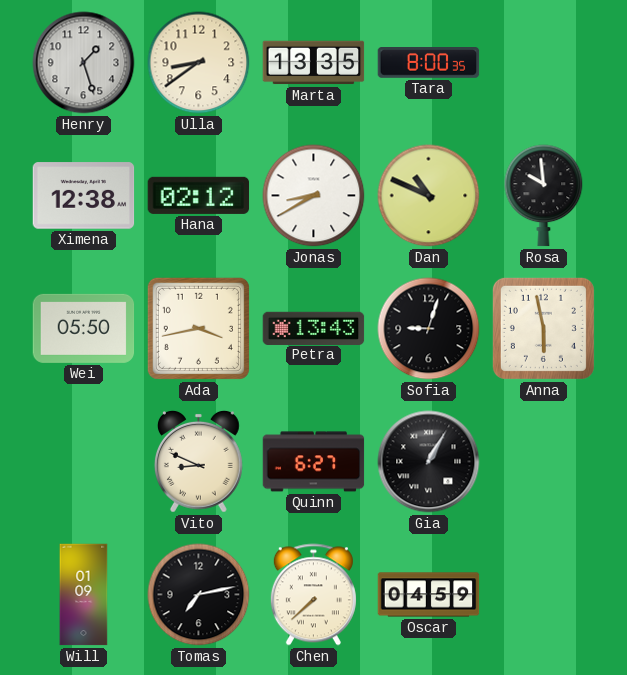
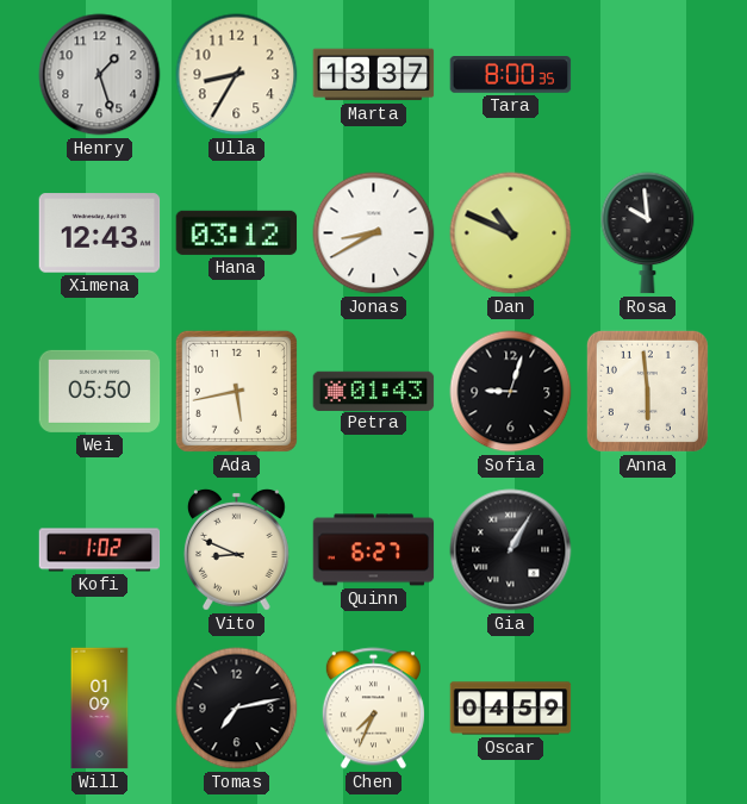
Ulla: 8:39 -> 8:35
Marta: 13:35 -> 13:37
Ximena: 12:38 -> 12:43
Hana: 02:12 -> 03:12
Ada: 3:43 -> 5:43
Petra: 13:43 -> 01:43
Anna: 5:58 -> 5:59
Kofi: none -> 1:02
Chen: 7:38 -> 7:34
